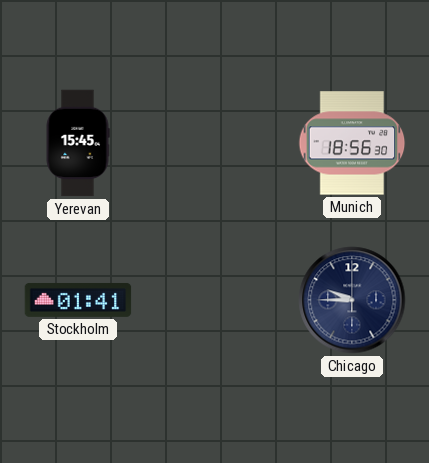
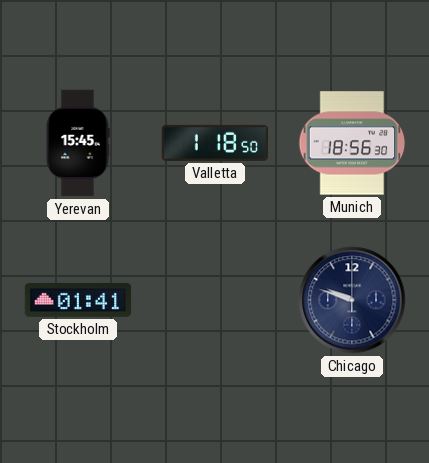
Valletta: none -> 1:18
Chicago: 9:45 -> 9:48
